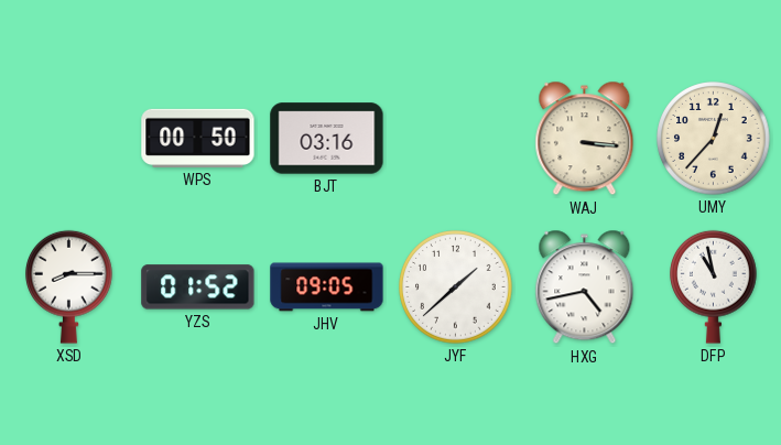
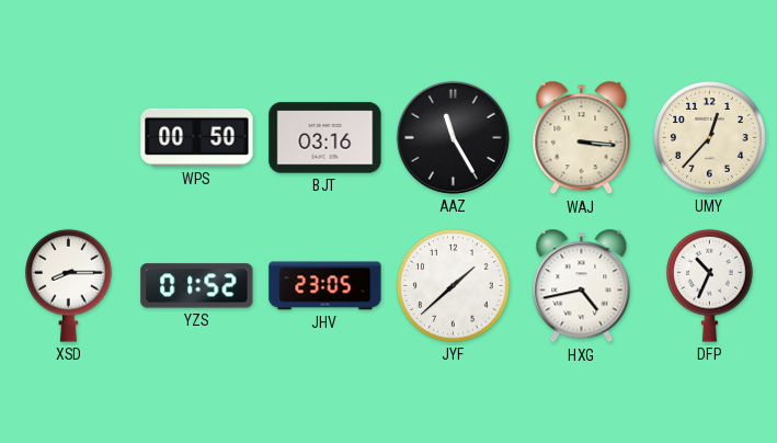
AAZ: none -> 11:25
JHV: 09:05 -> 23:05
DFP: 10:58 -> 10:34
